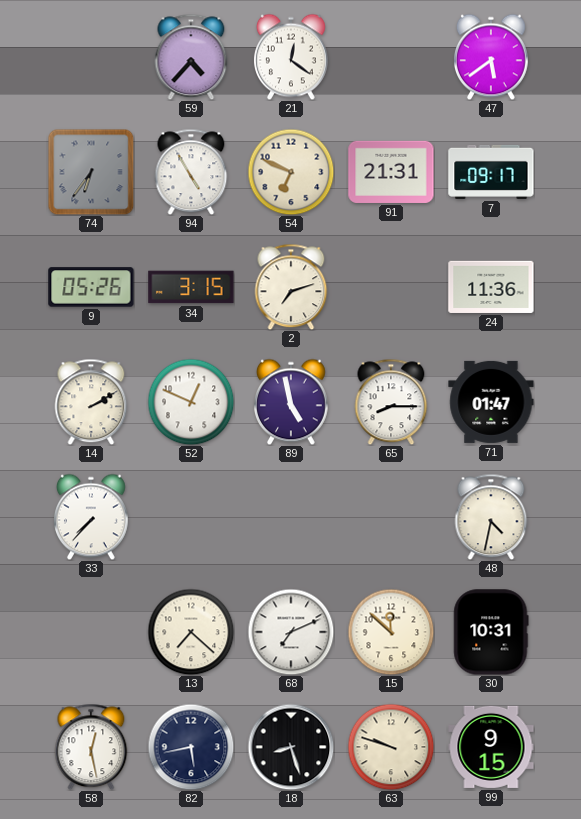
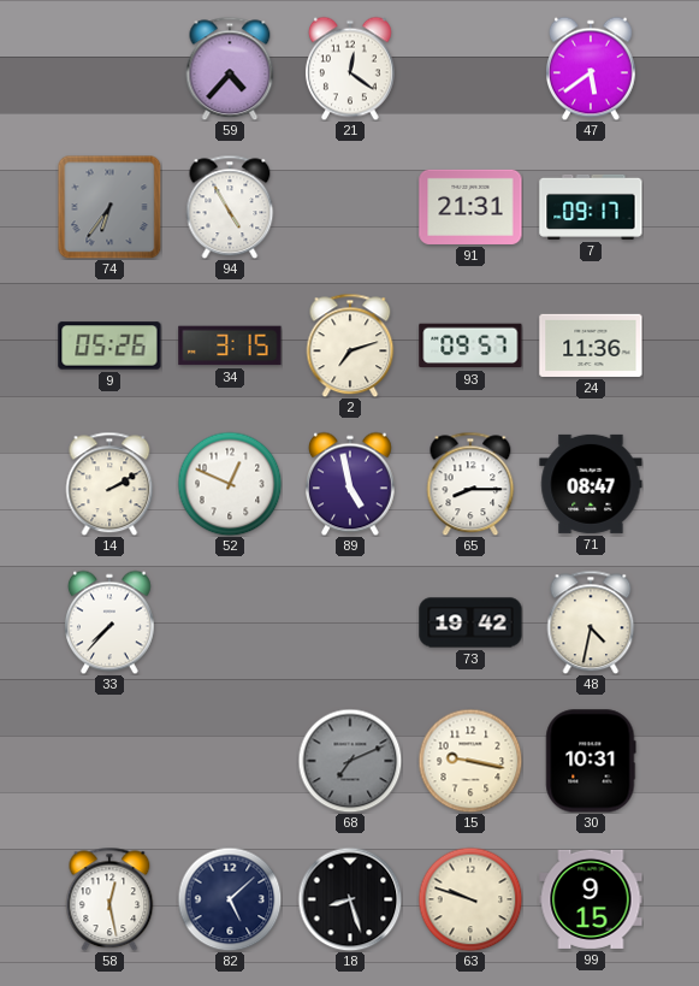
54: 6:49 -> none
93: none -> 09:57
71: 01:47 -> 08:47
73: none -> 19:42
13: 7:22 -> none
68 dial: white -> grey
15: 11:52 -> 9:17
82: 5:43 -> 5:08
